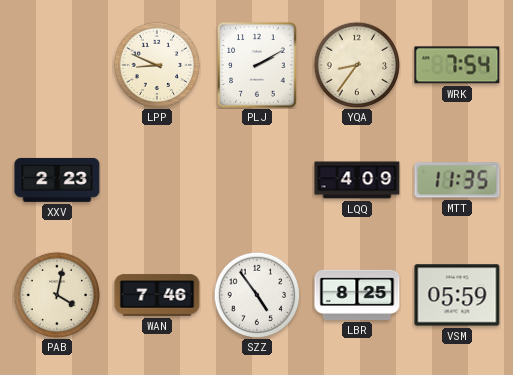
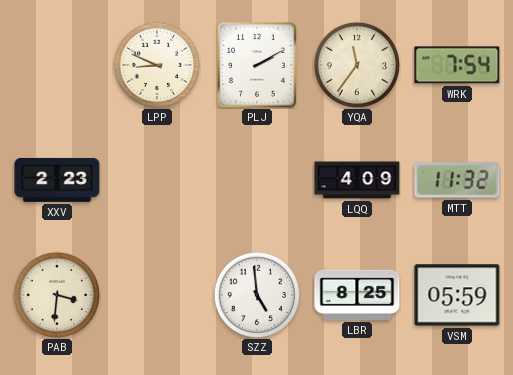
YQA: 8:36 -> 11:36
MTT: 11:35 -> 11:32
PAB: 4:02 -> 3:31
WAN: 7:46 -> none
SZZ: 4:54 -> 4:59
